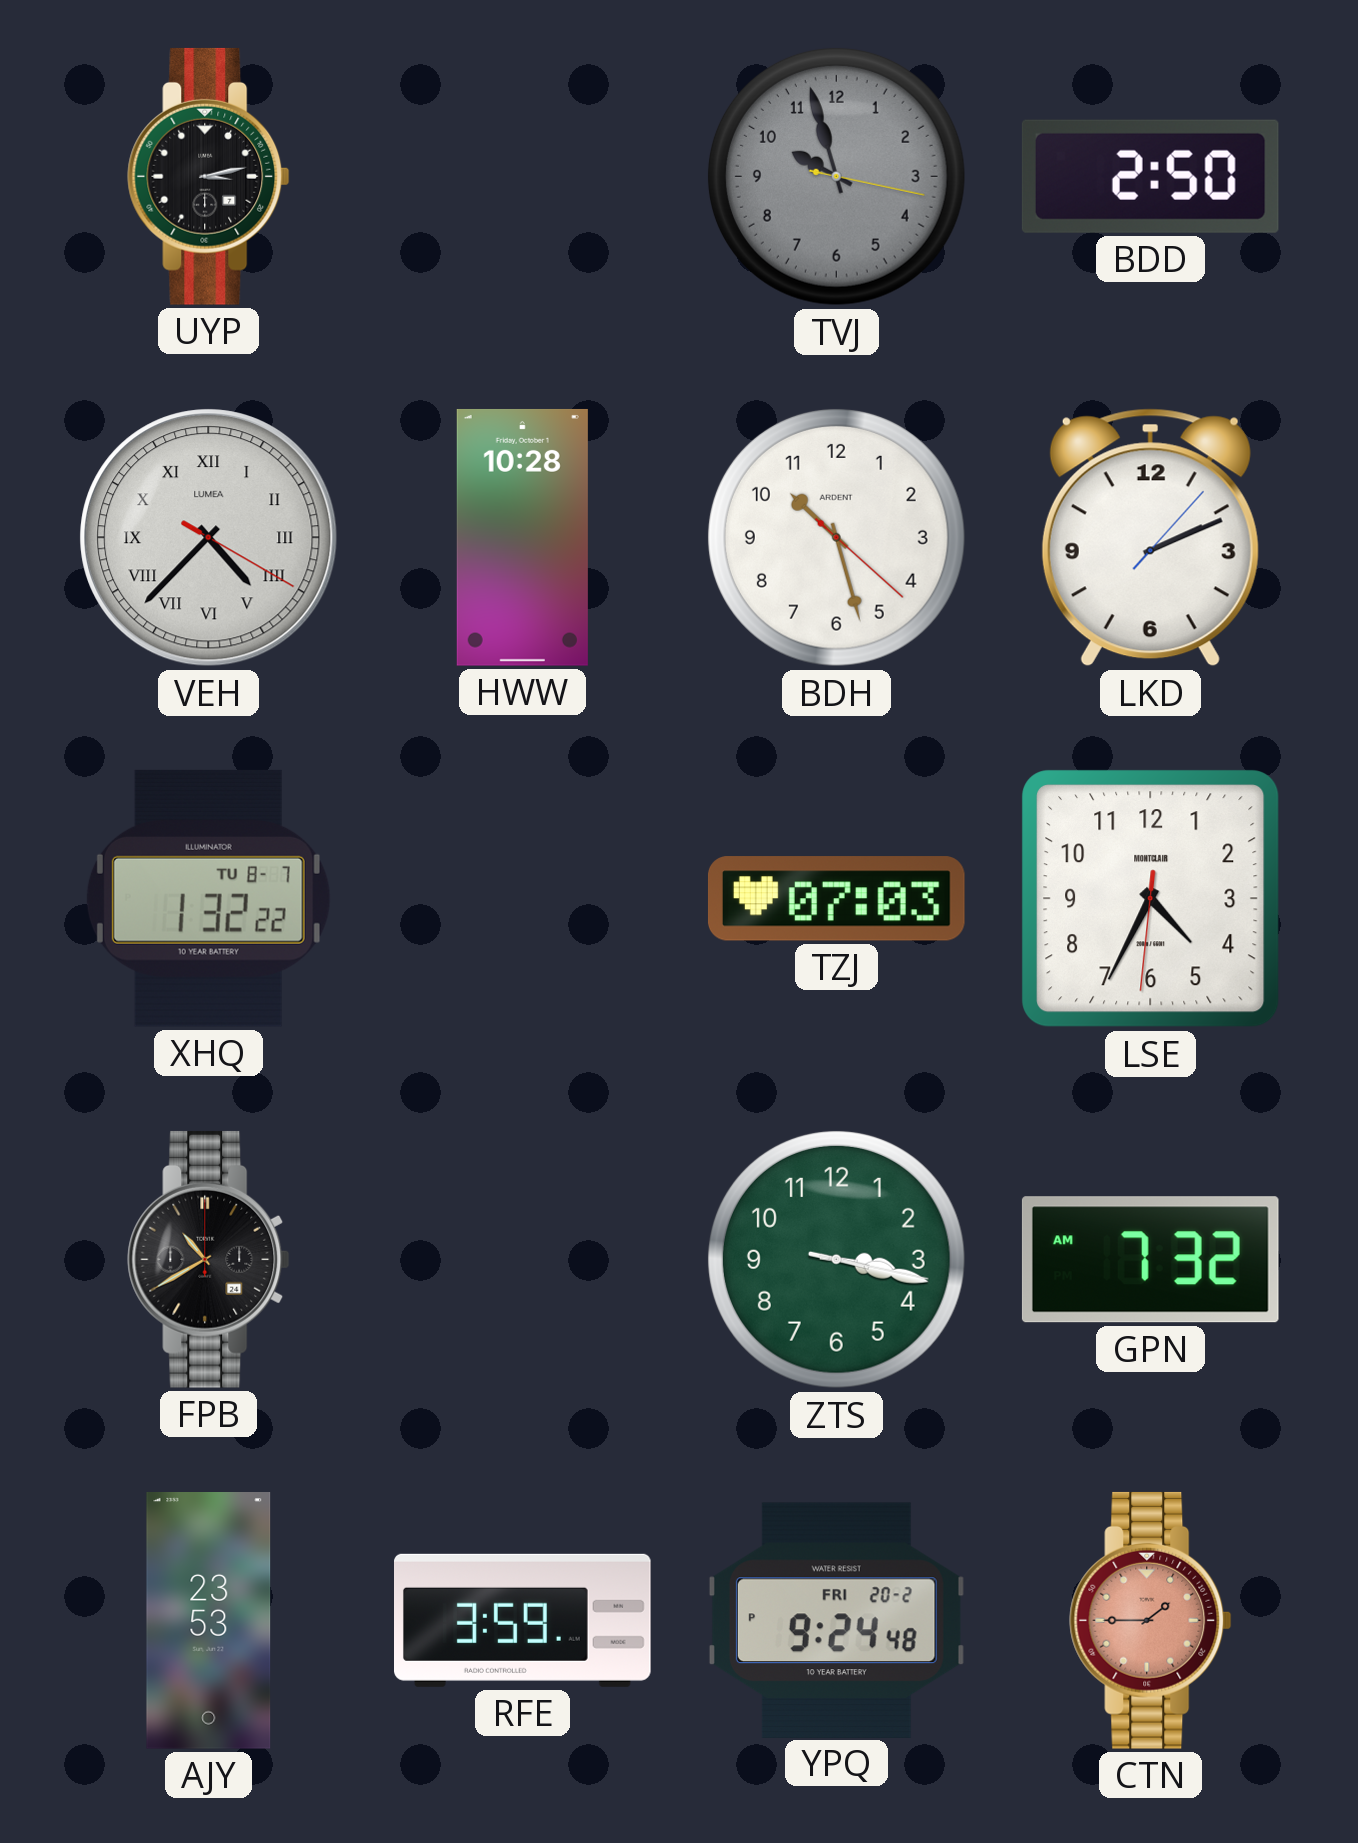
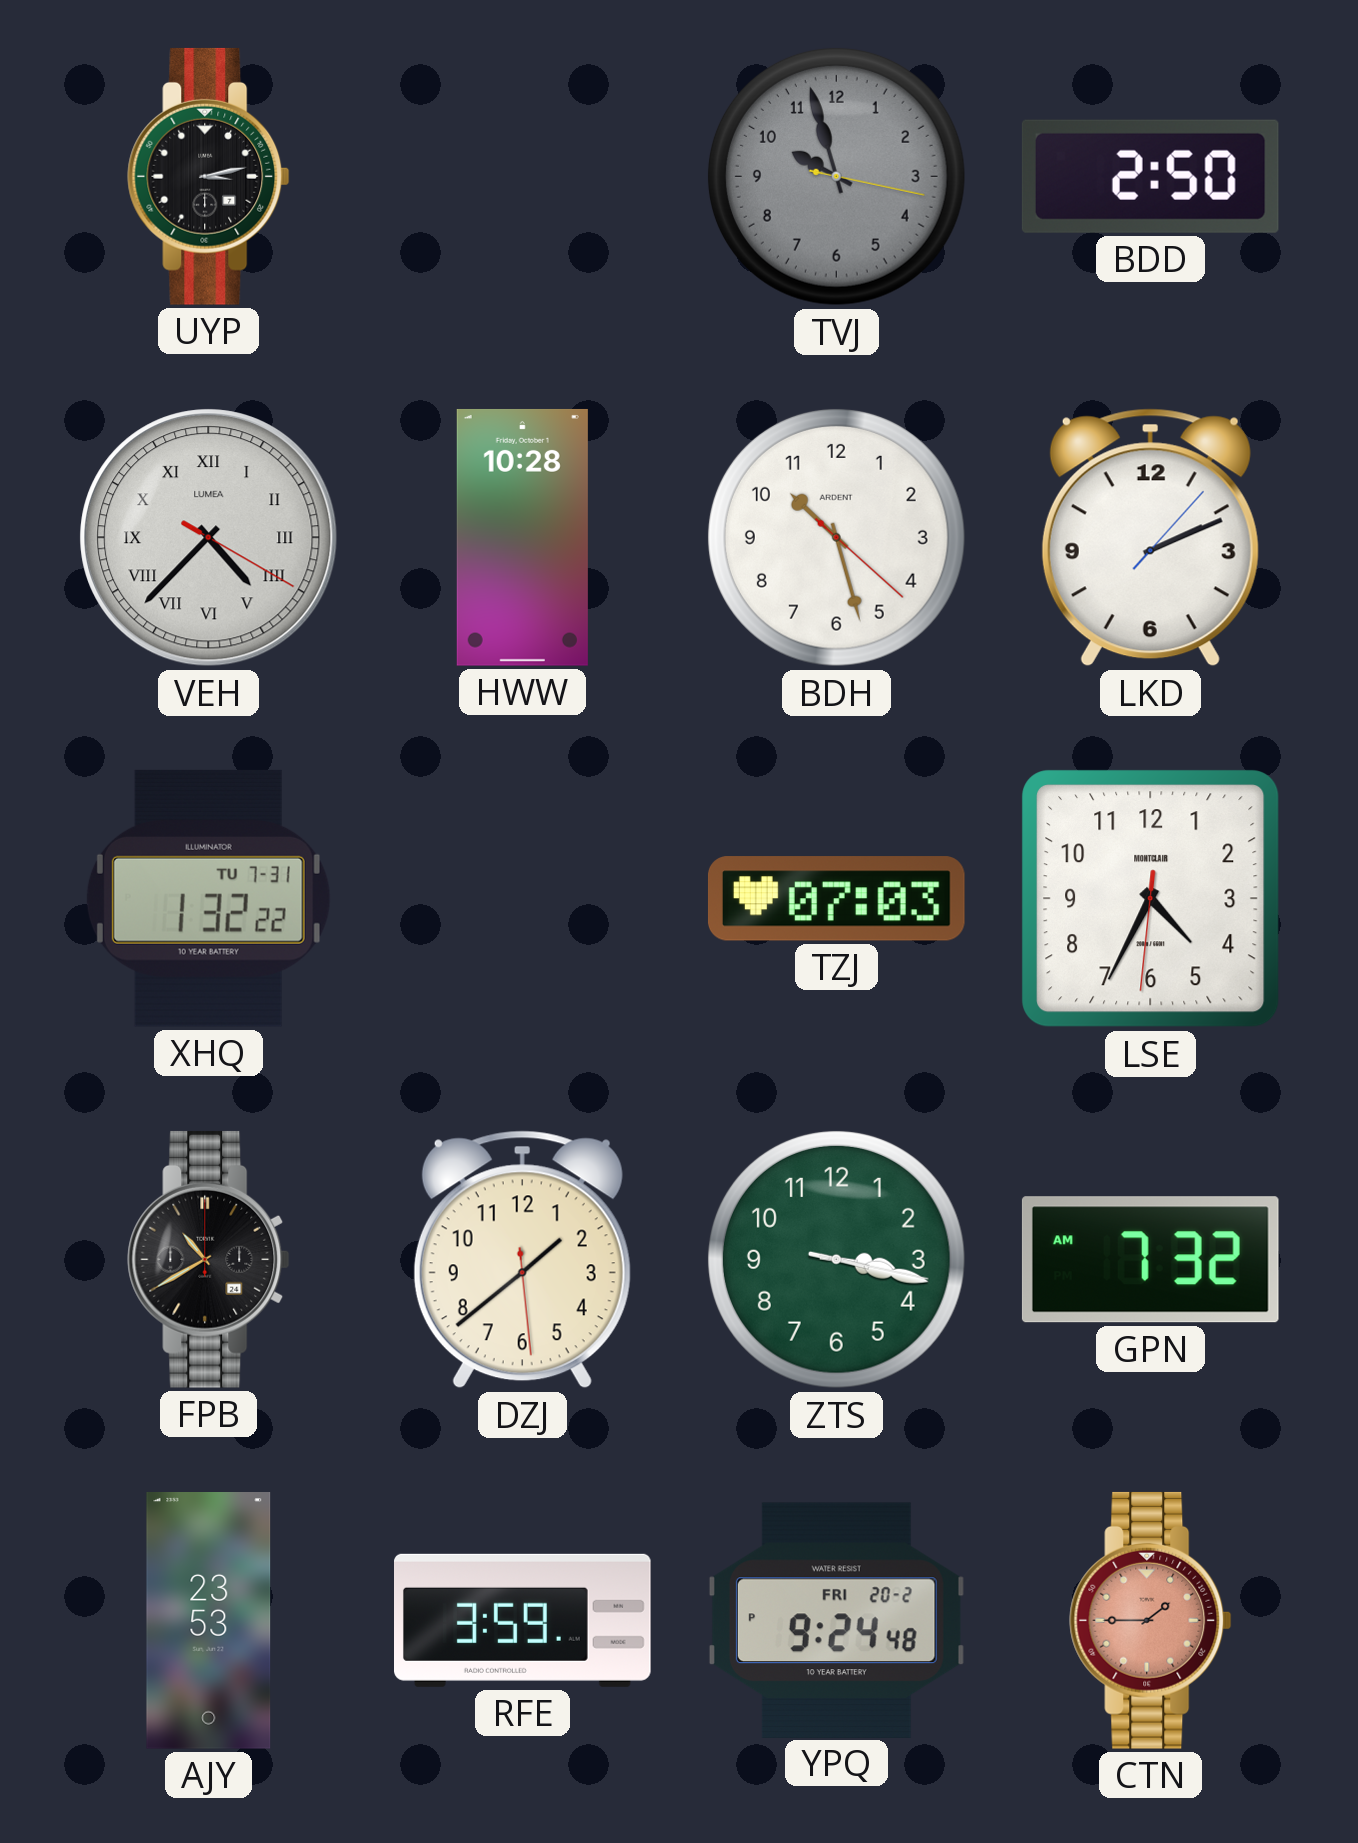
XHQ date: TU 8-7 -> TU 7-31
DZJ: none -> 1:38
